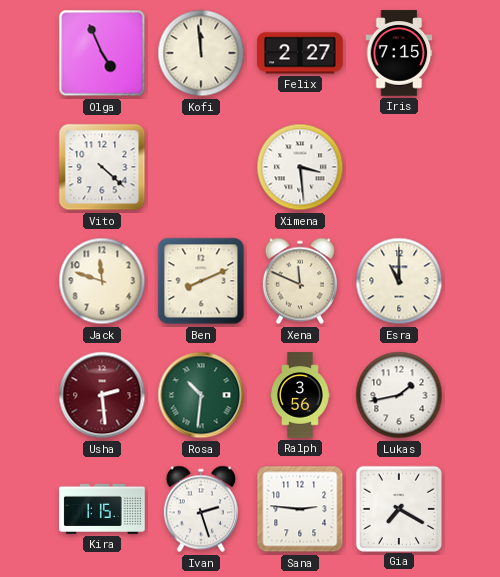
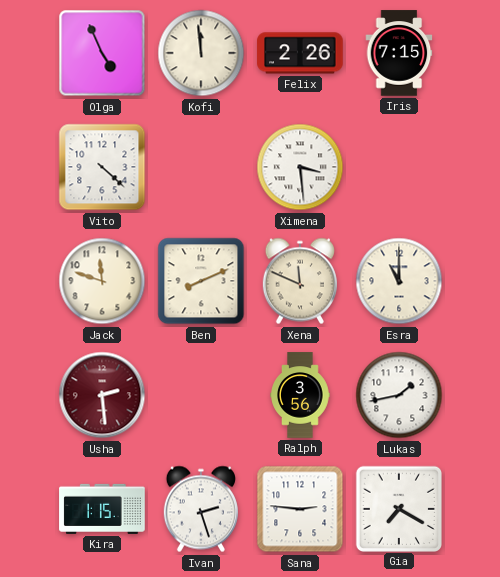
Felix: 2:27 -> 2:26
Rosa: 10:31 -> none
